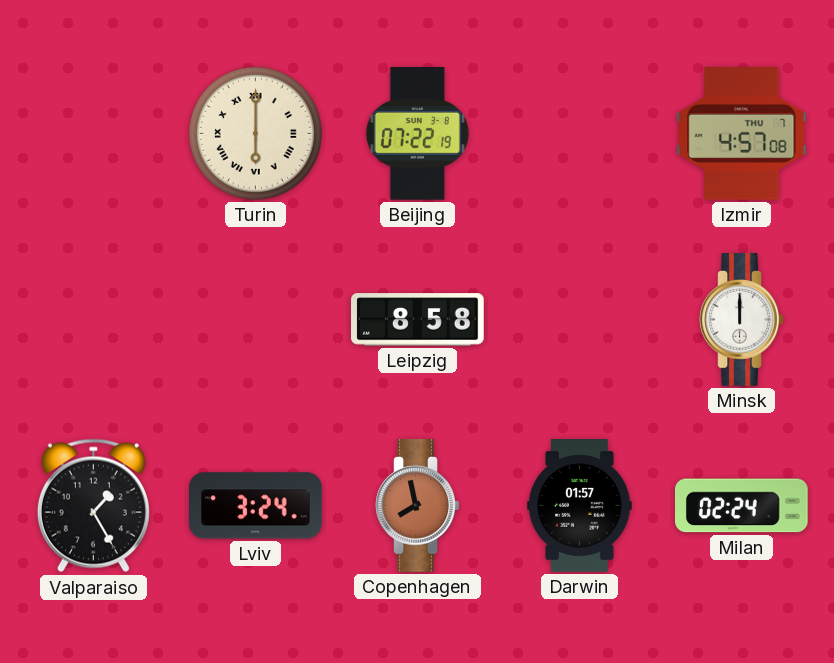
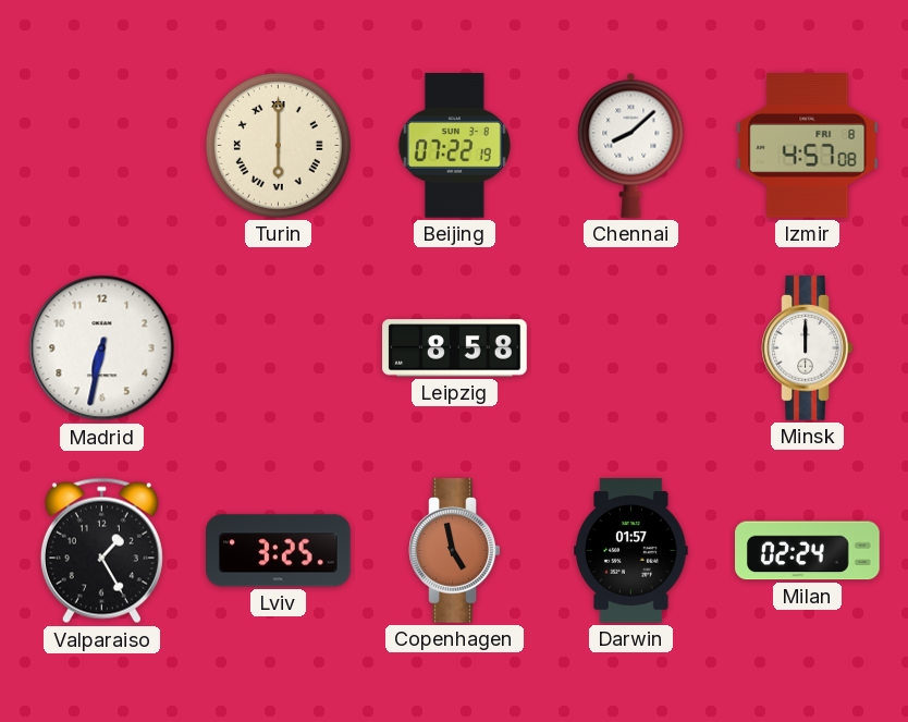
Chennai: none -> 8:08
Izmir date: THU 7 -> FRI 8
Madrid: none -> 6:32
Lviv: 3:24 -> 3:25
Copenhagen: 7:58 -> 4:58
